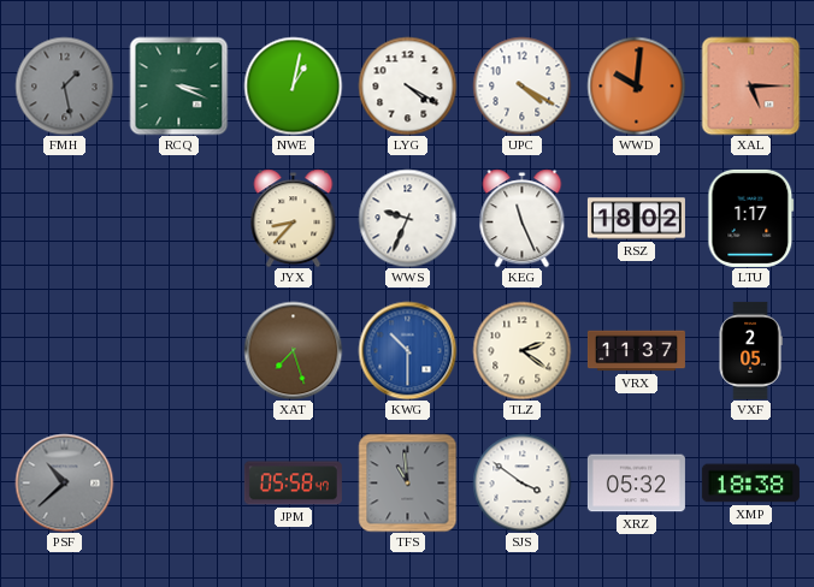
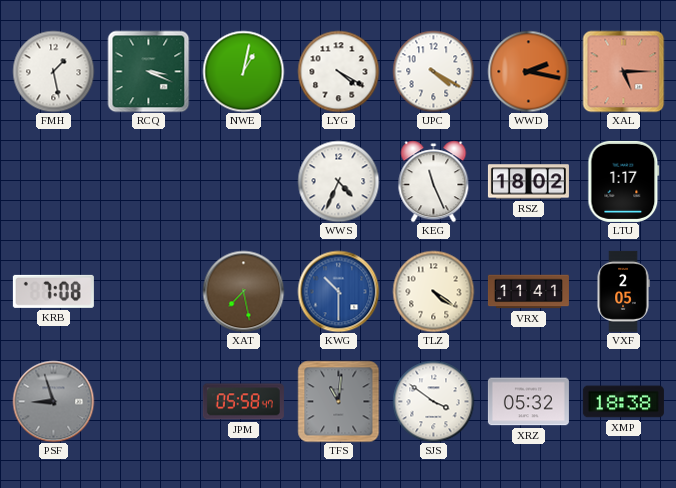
FMH dial: grey -> white
WWD: 10:01 -> 2:17
JYX: 8:37 -> none
WWS: 9:34 -> 4:34
KRB: none -> 7:08
XAT: 7:27 -> 7:28
TLZ: 2:21 -> 4:21
VRX: 11:37 -> 11:41
PSF: 10:38 -> 8:57
TFS: 10:59 -> 11:01
